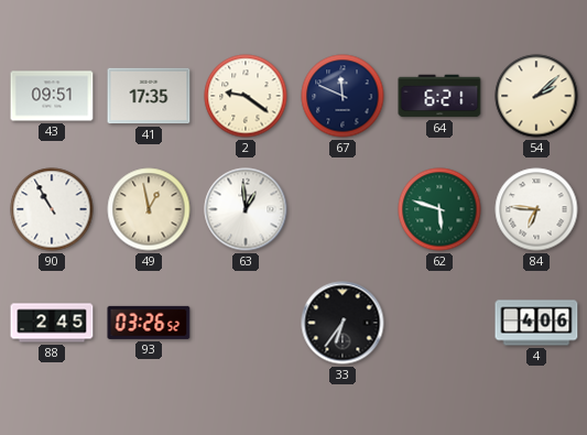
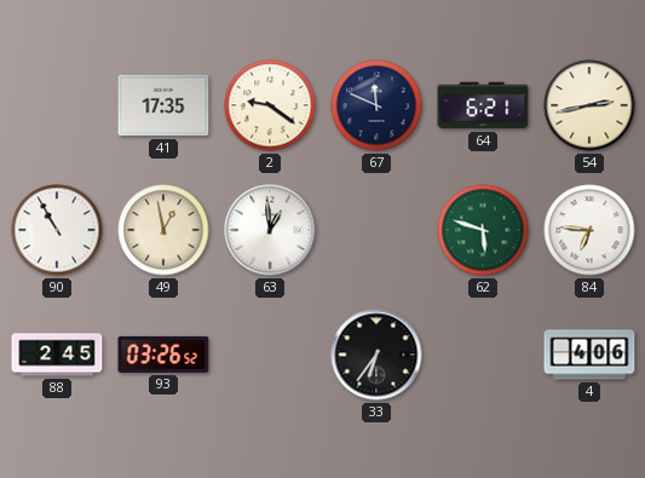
43: 09:51 -> none
54: 2:08 -> 2:43
